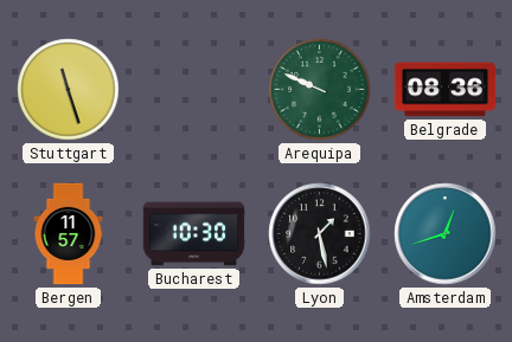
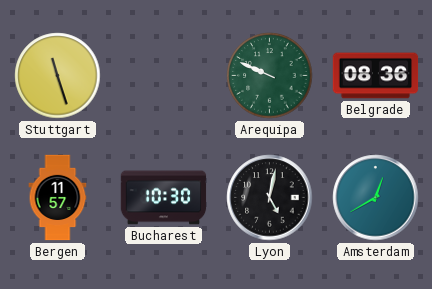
Lyon: 1:28 -> 5:02
Amsterdam: 12:42 -> 12:40
